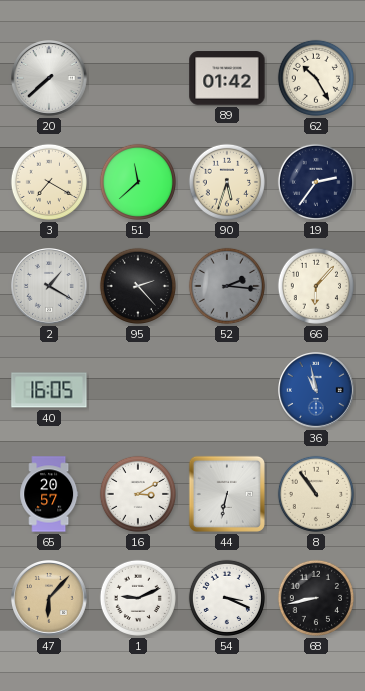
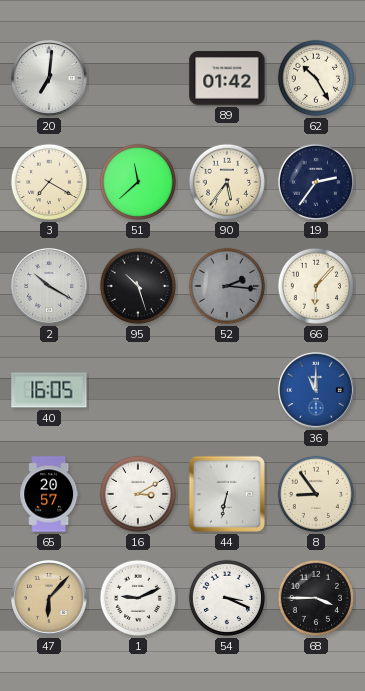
20: 7:38 -> 7:01
90: 5:33 -> 5:36
2: 1:20 -> 10:20
95: 2:23 -> 10:27
36: 10:58 -> 11:00
8: 10:54 -> 8:54
68: 8:43 -> 3:45
